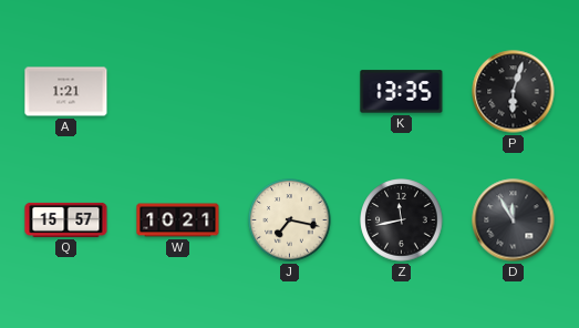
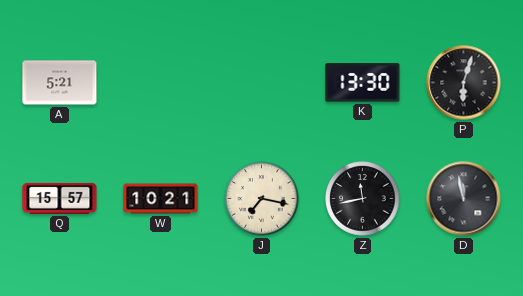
A: 1:21 -> 5:21
K: 13:35 -> 13:30
D: 11:55 -> 11:58
